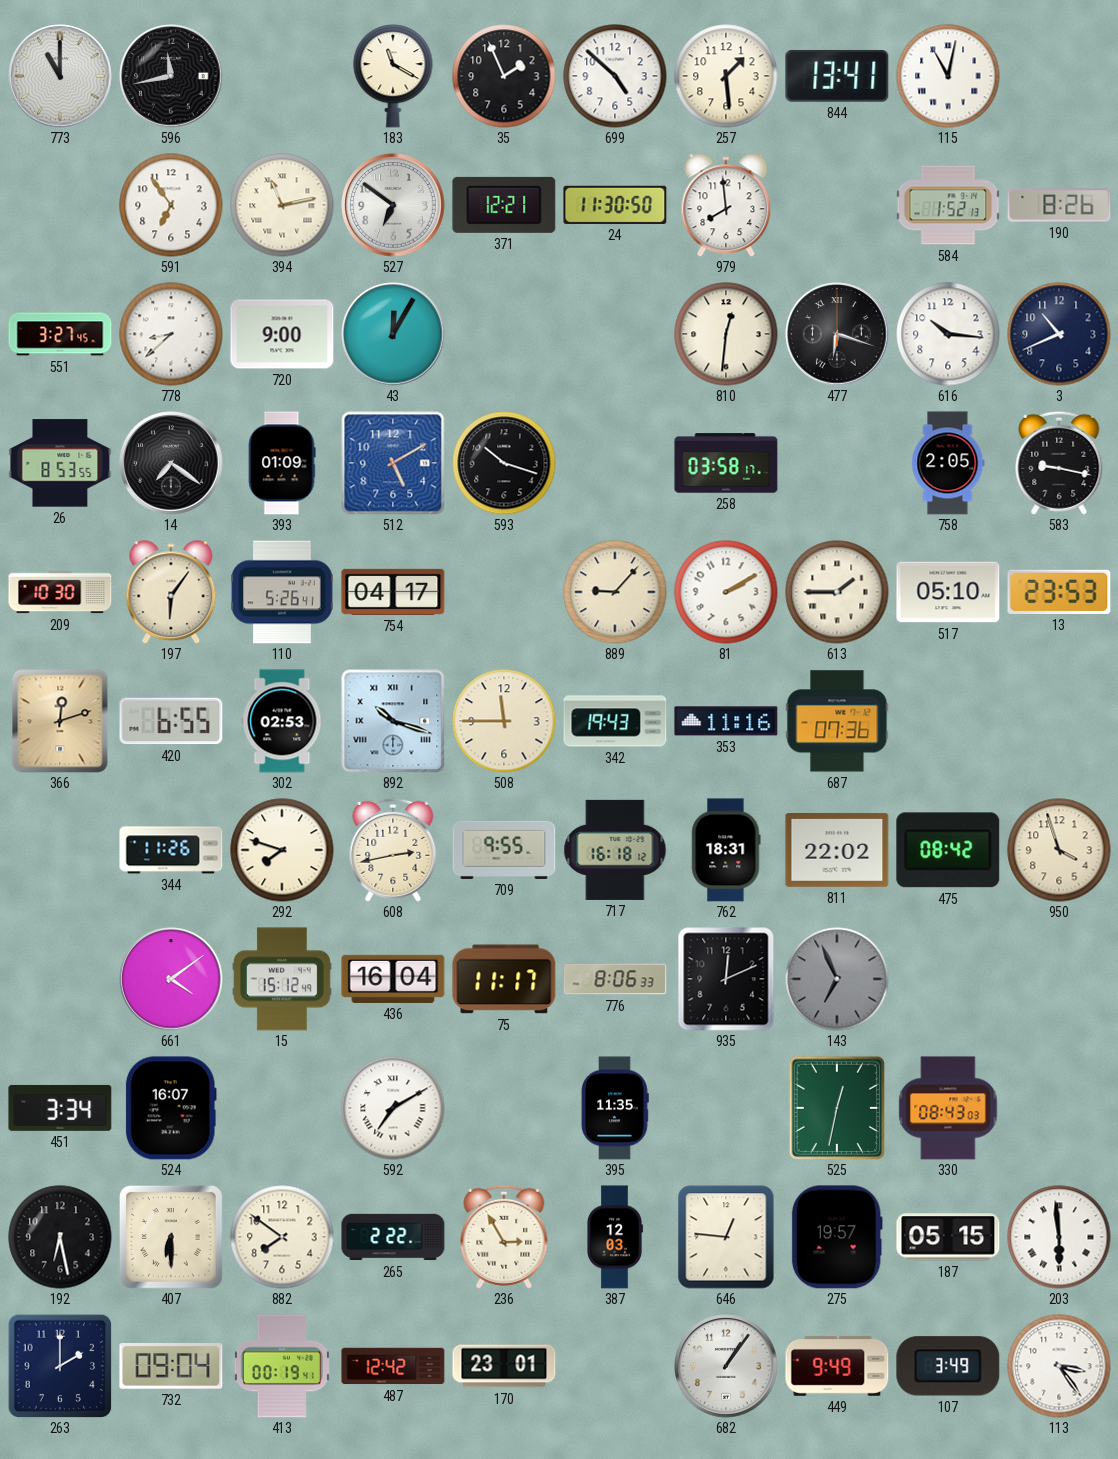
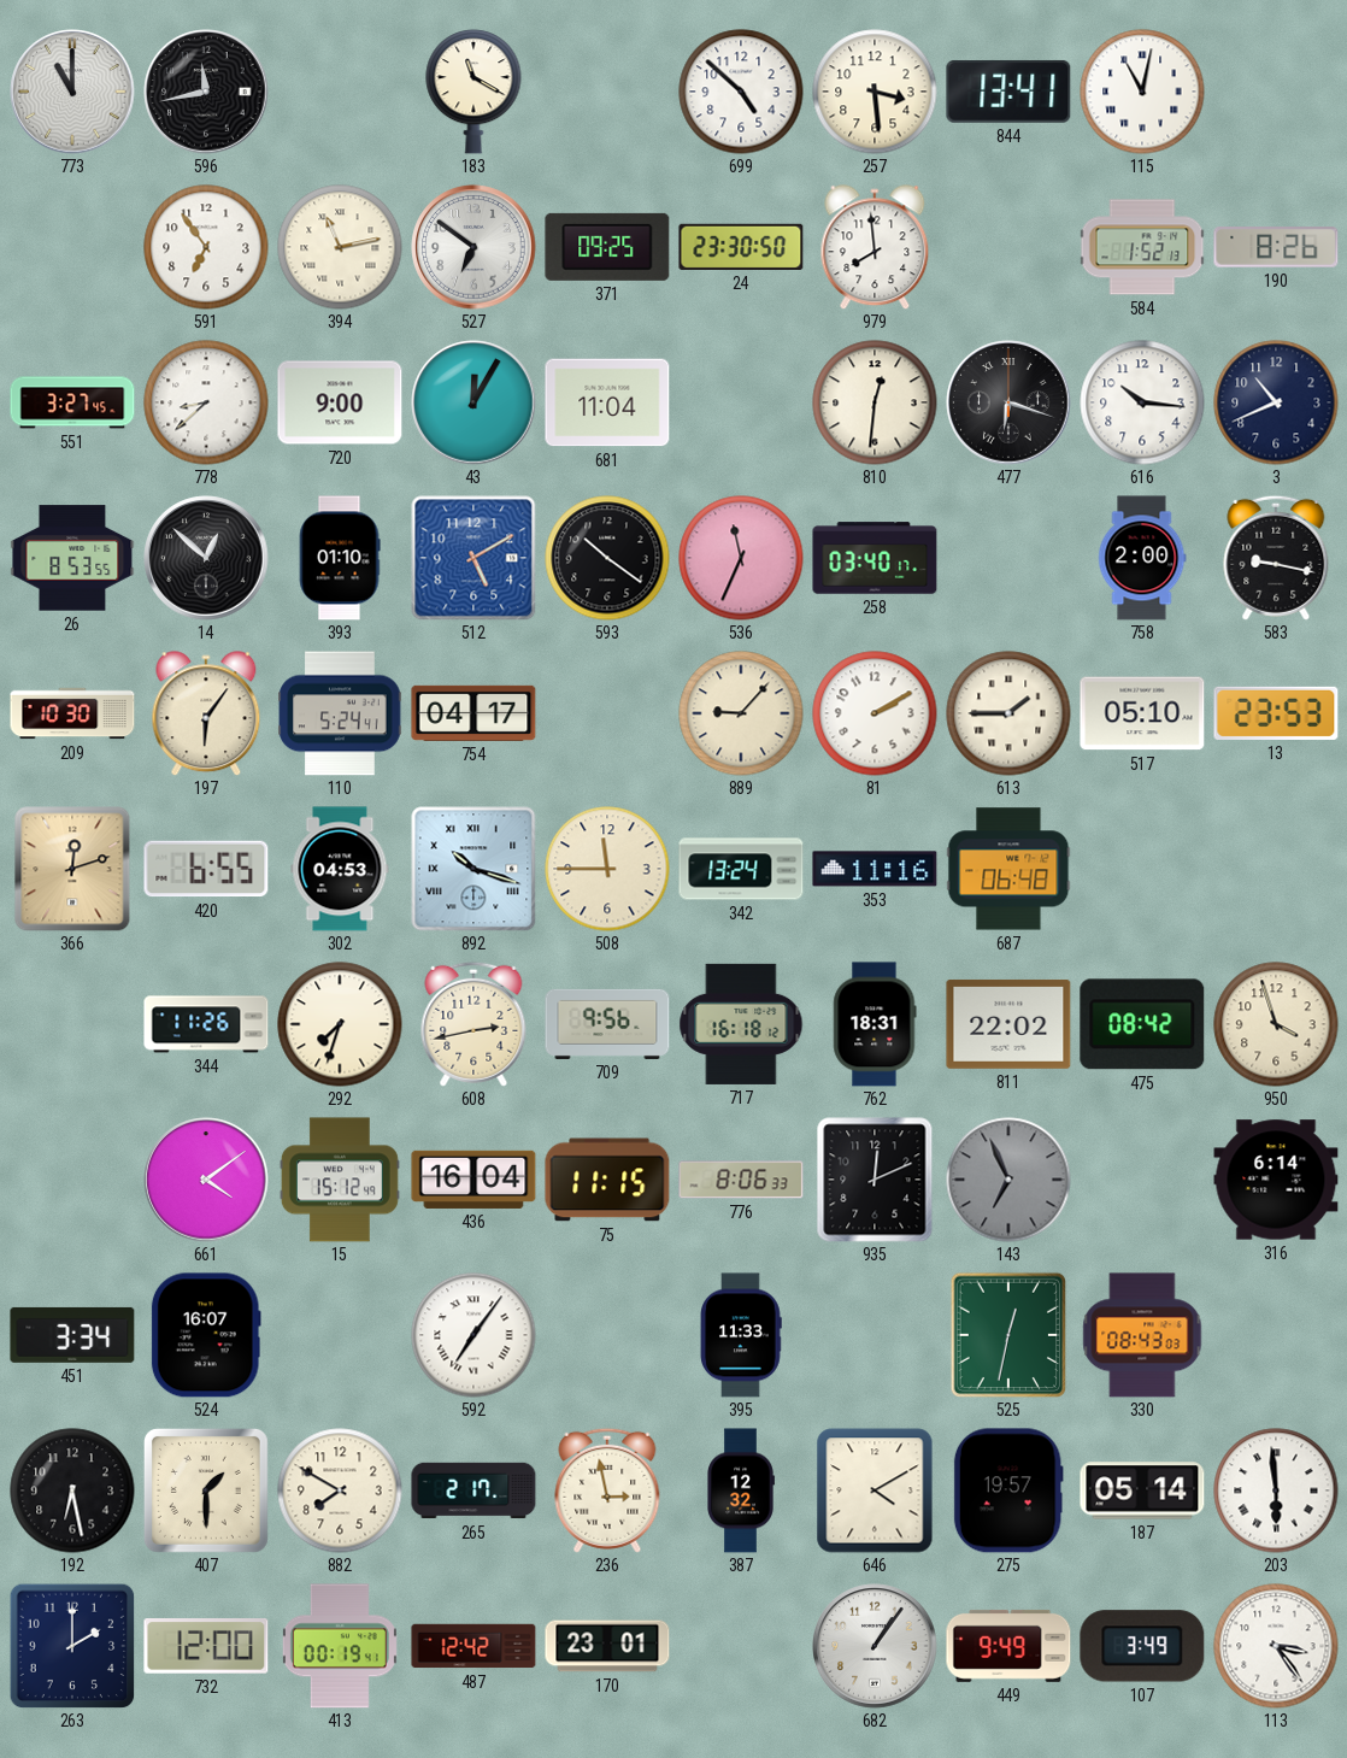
35: 1:56 -> none
257: 1:29 -> 3:29
371: 12:21 -> 09:25
24: 11:30 -> 23:30
681: none -> 11:04
14: 7:21 -> 12:52
393: 01:09 -> 01:10
593: 10:18 -> 10:21
536: none -> 11:34
258: 03:58 -> 03:40
758: 2:05 -> 2:00
110: 5:26 -> 5:24
302: 02:53 -> 04:53
342: 19:43 -> 13:24
687: 07:36 -> 06:48
292: 7:48 -> 7:33
709: 9:55 -> 9:56
75: 11:17 -> 11:15
316: none -> 6:14
592: 7:10 -> 7:06
395: 11:35 -> 11:33
407: 6:30 -> 1:30
882: 7:51 -> 7:50
265: 2:22 -> 2:17
236: 2:55 -> 2:58
387: 12:03 -> 12:32
646: 12:46 -> 4:10
187: 05:15 -> 05:14
732: 09:04 -> 12:00
